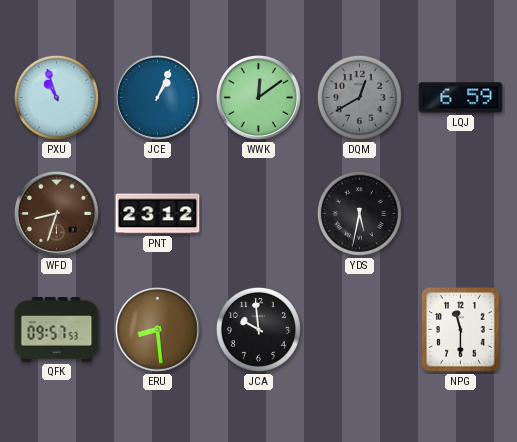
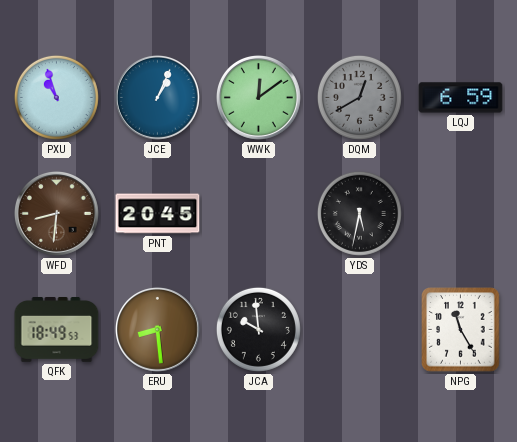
WFD: 8:33 -> 8:31
PNT: 23:12 -> 20:45
QFK: 09:57 -> 18:49
NPG: 11:30 -> 11:25
